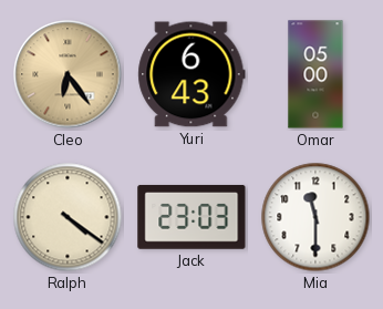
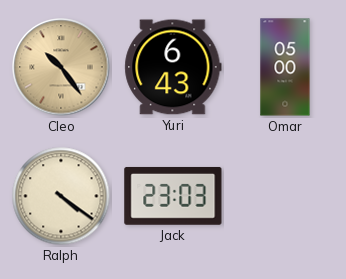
Cleo: 6:24 -> 10:24
Mia: 11:30 -> none
